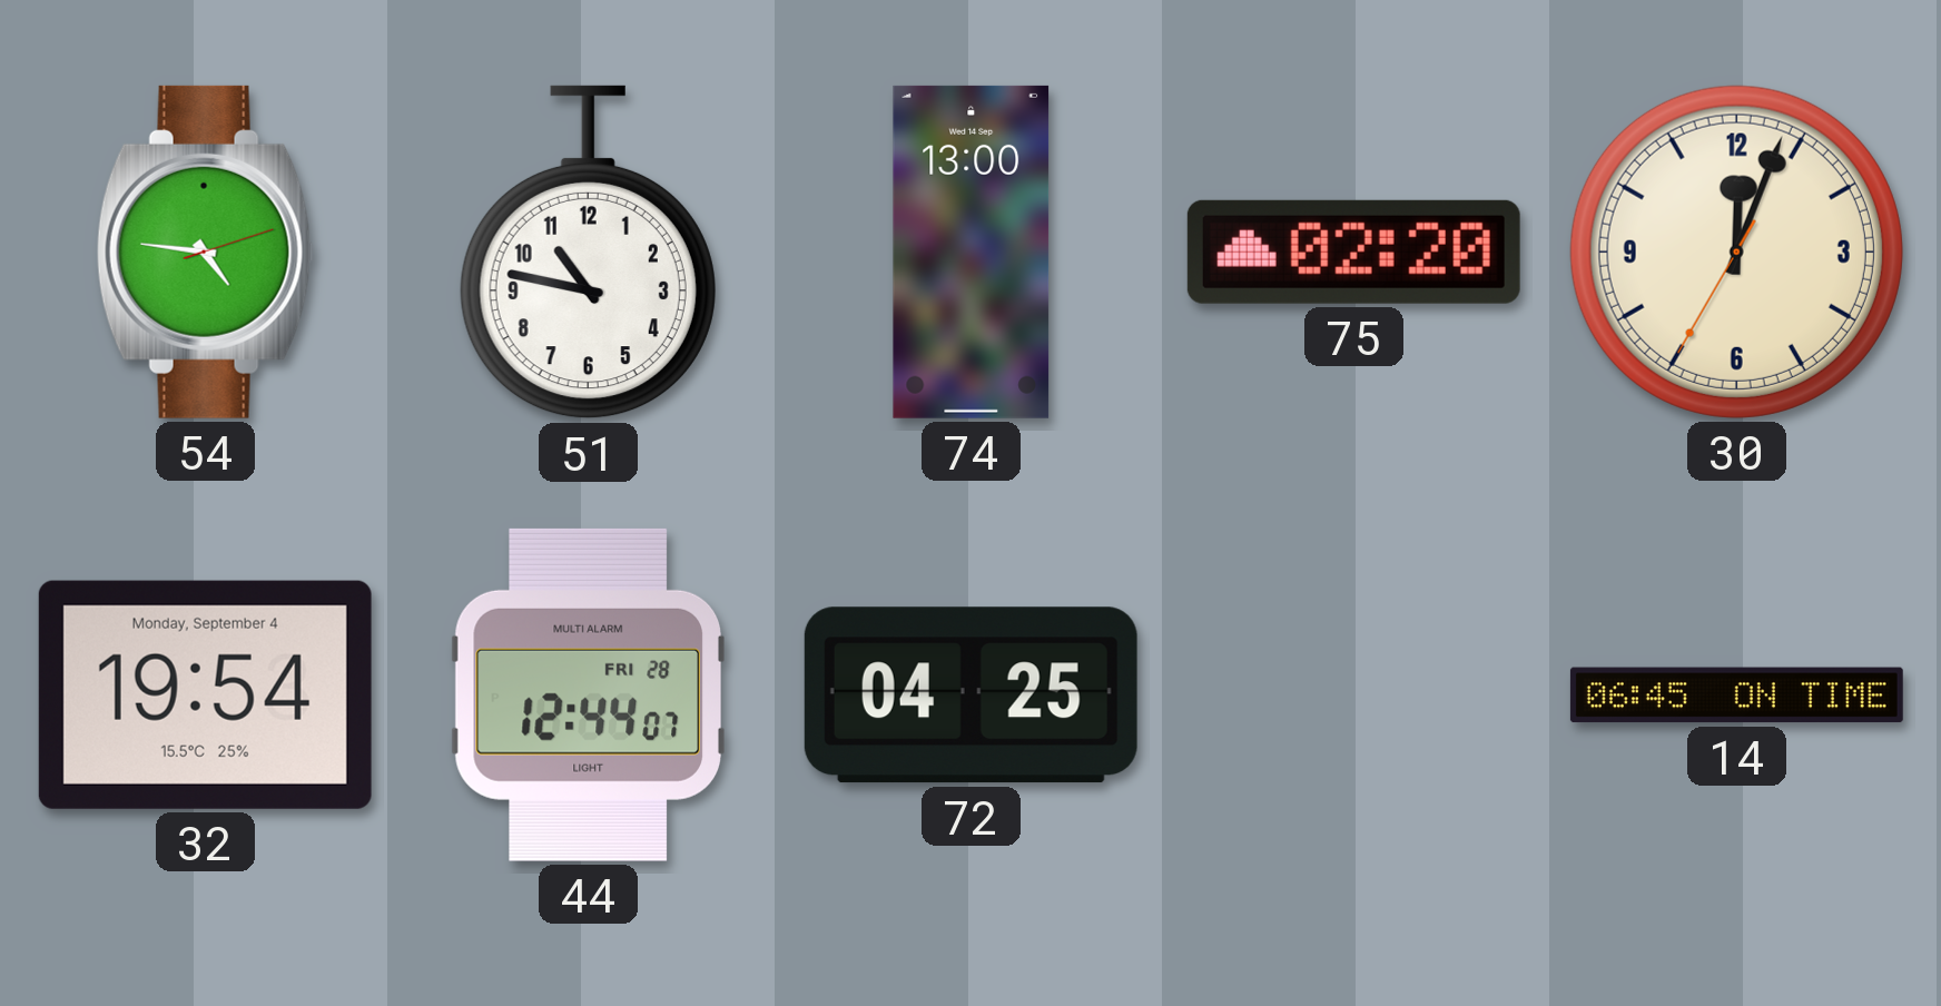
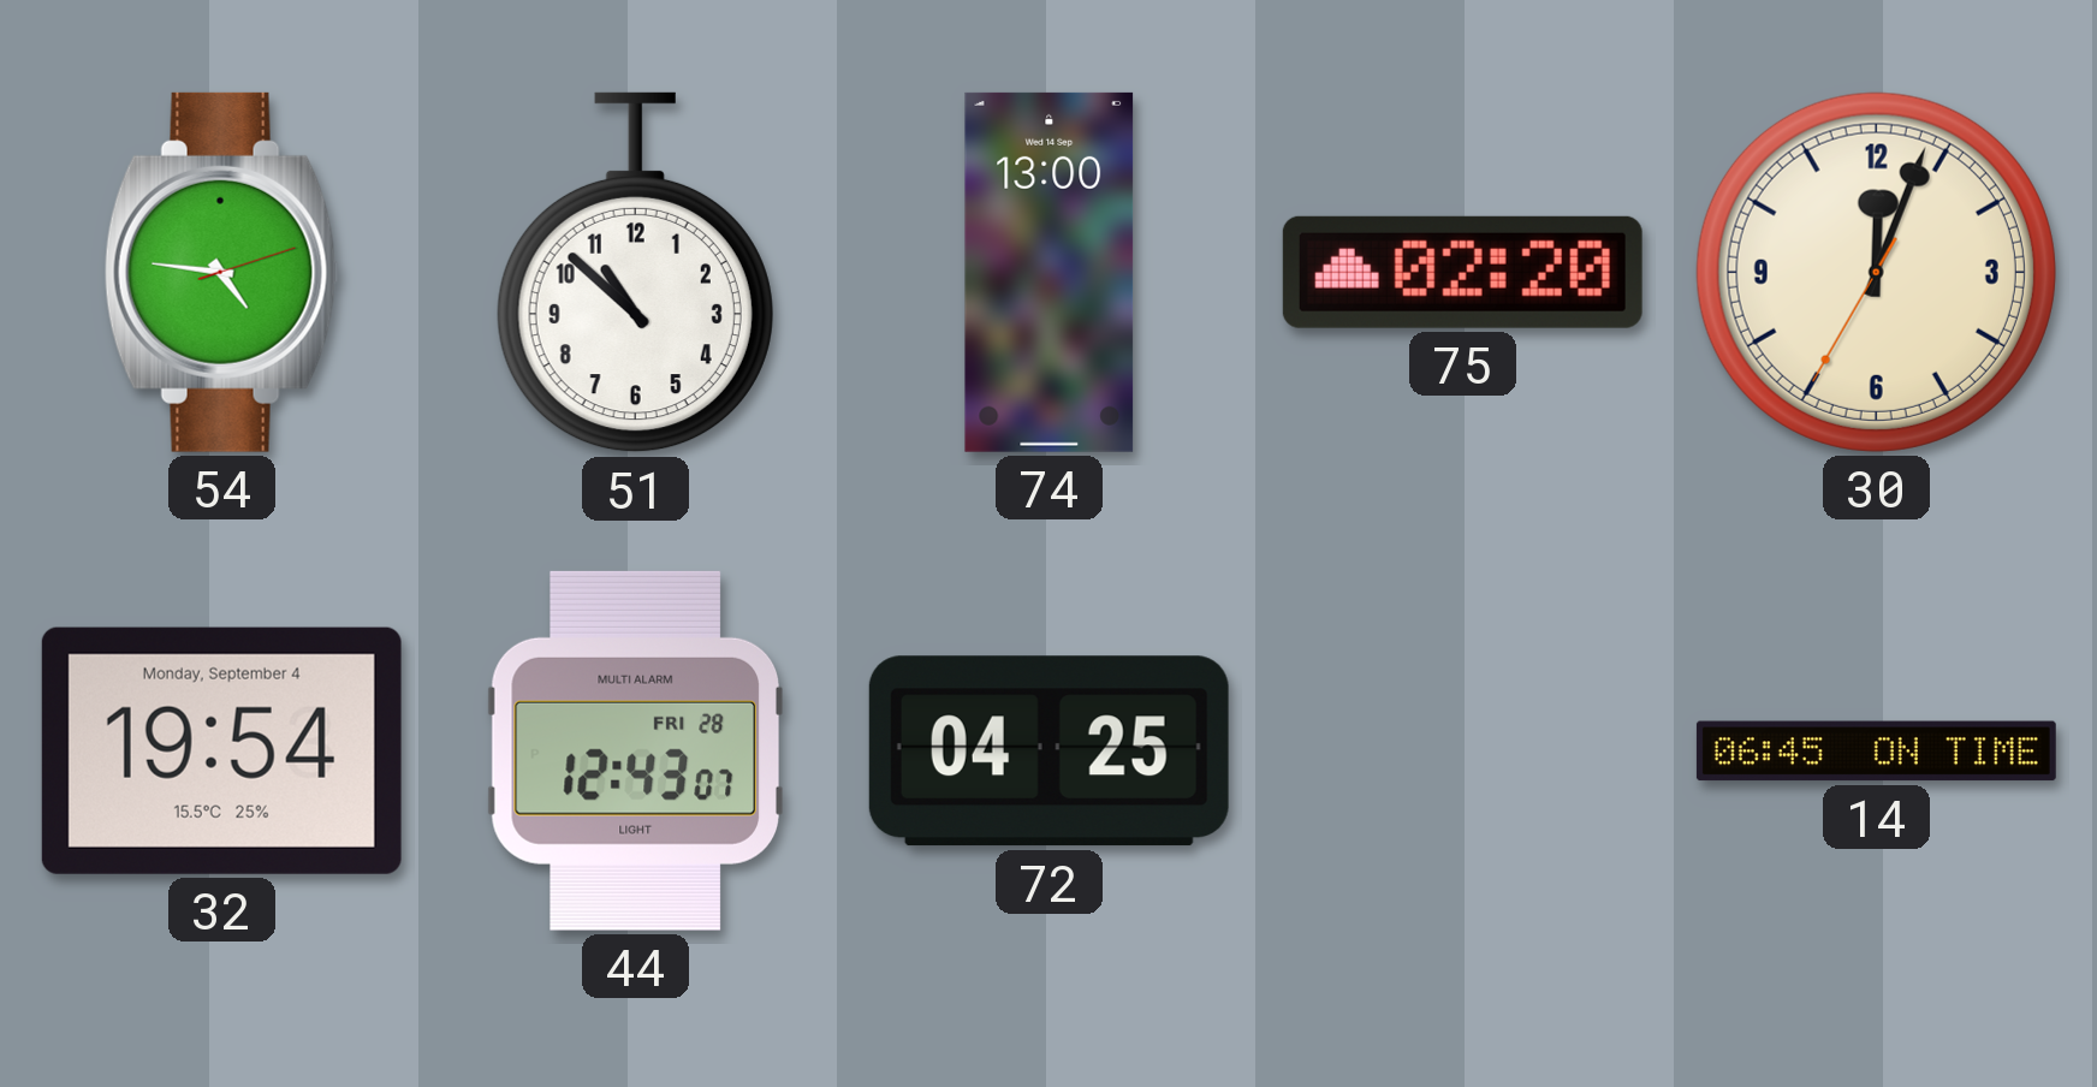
51: 10:47 -> 10:52
44: 12:44 -> 12:43
